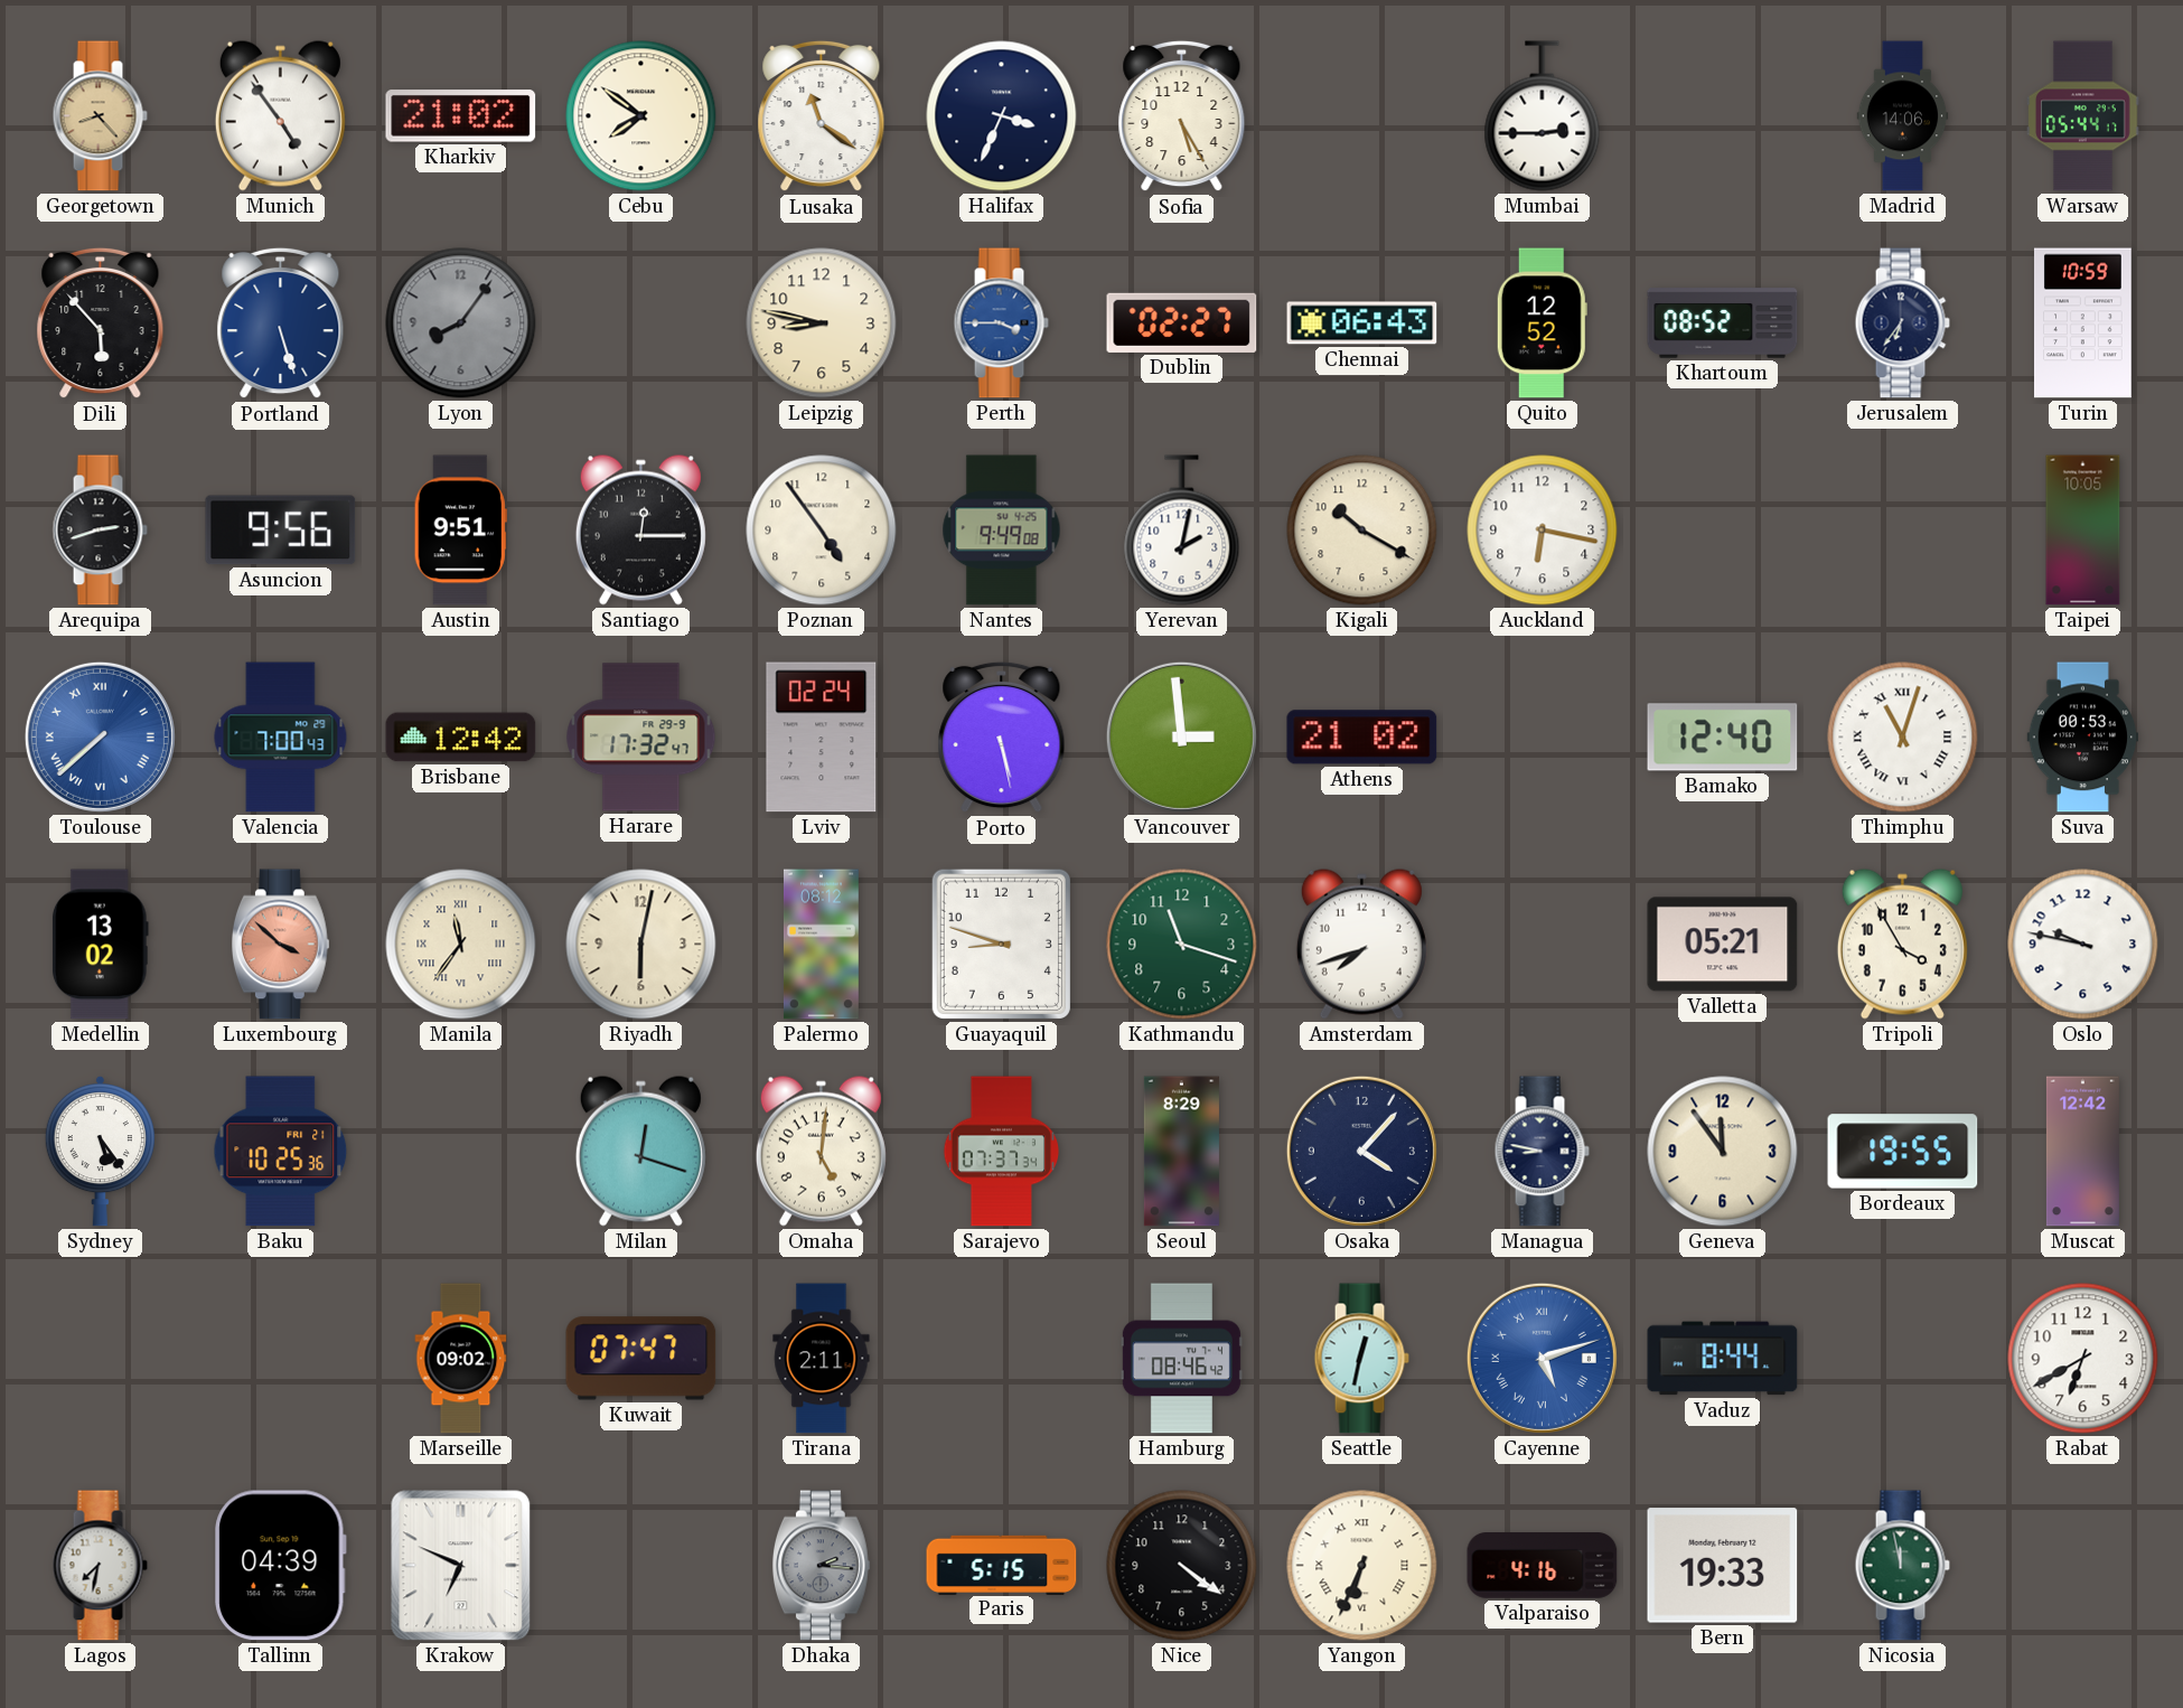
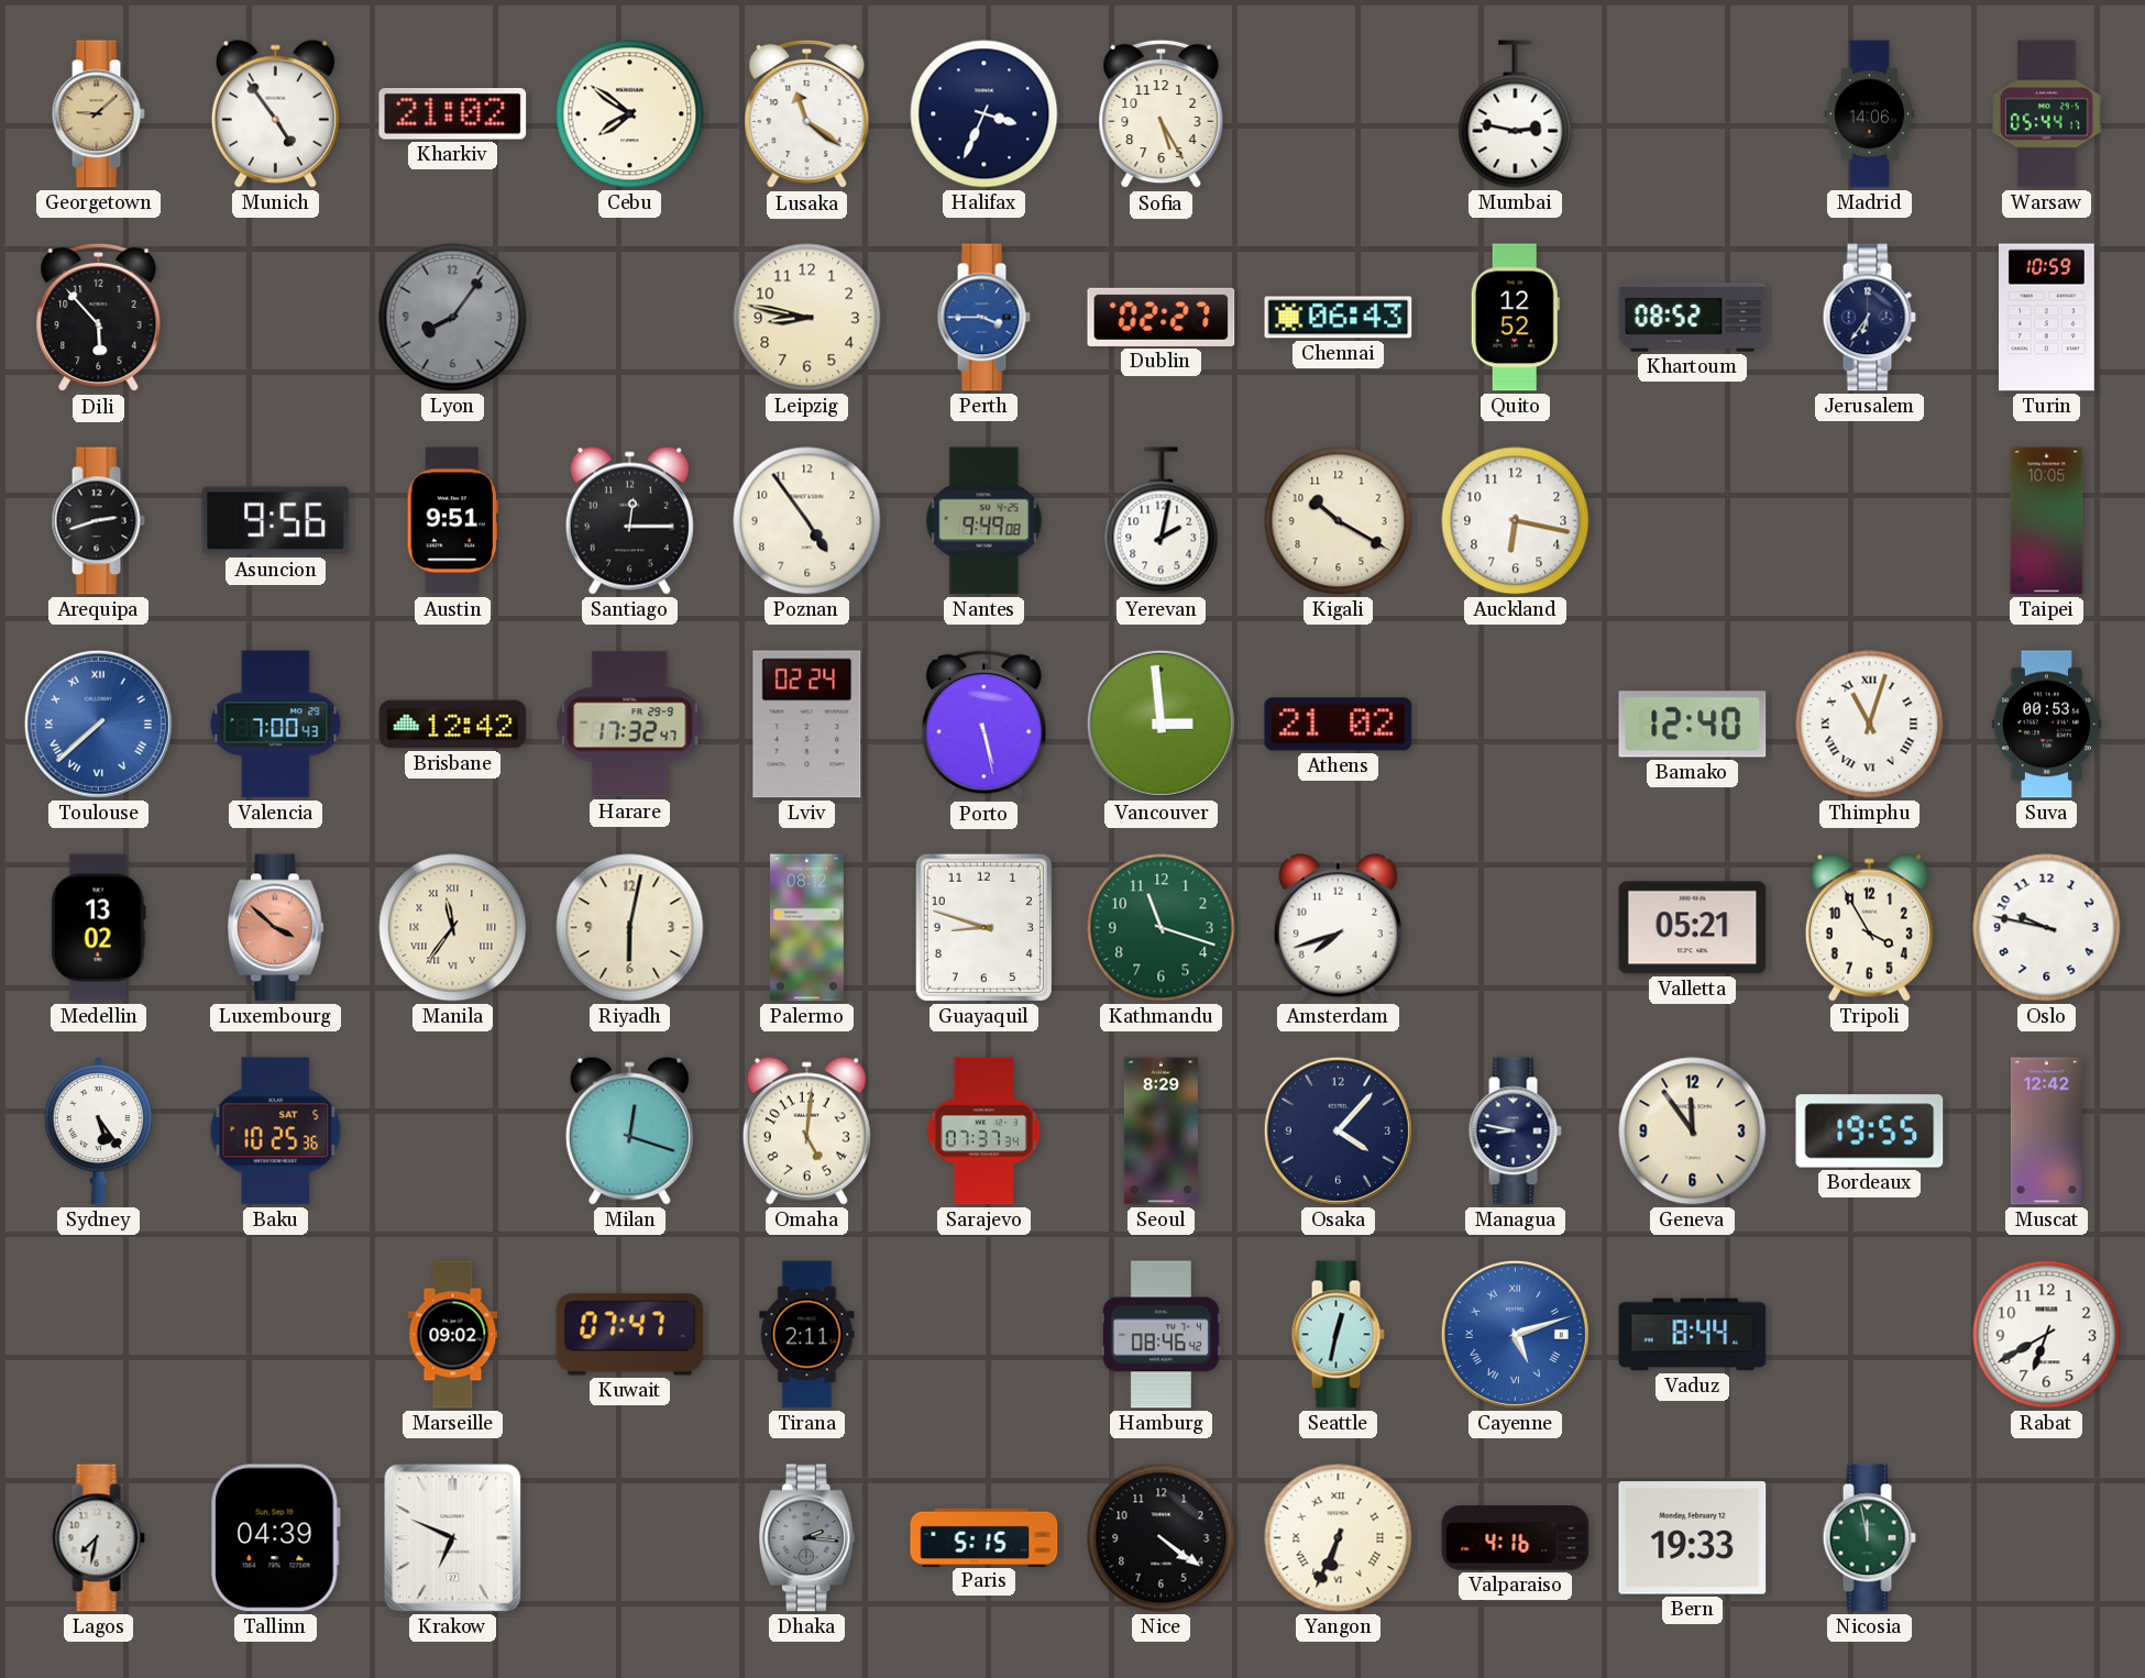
Georgetown: 8:23 -> 9:08
Mumbai: 2:45 -> 2:47
Portland: 5:27 -> none
Baku date: FRI 21 -> SAT 5
